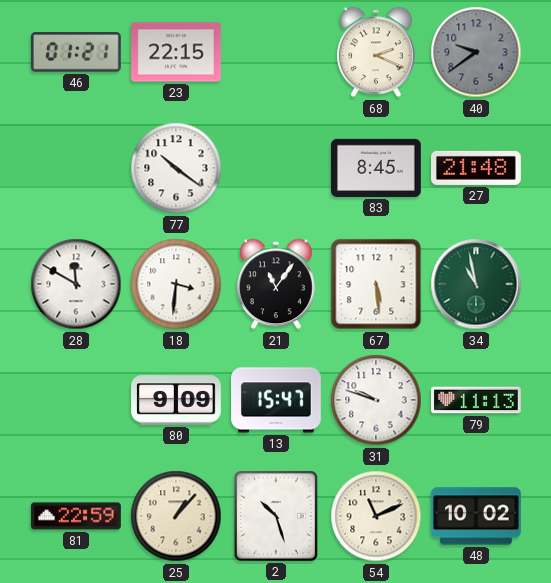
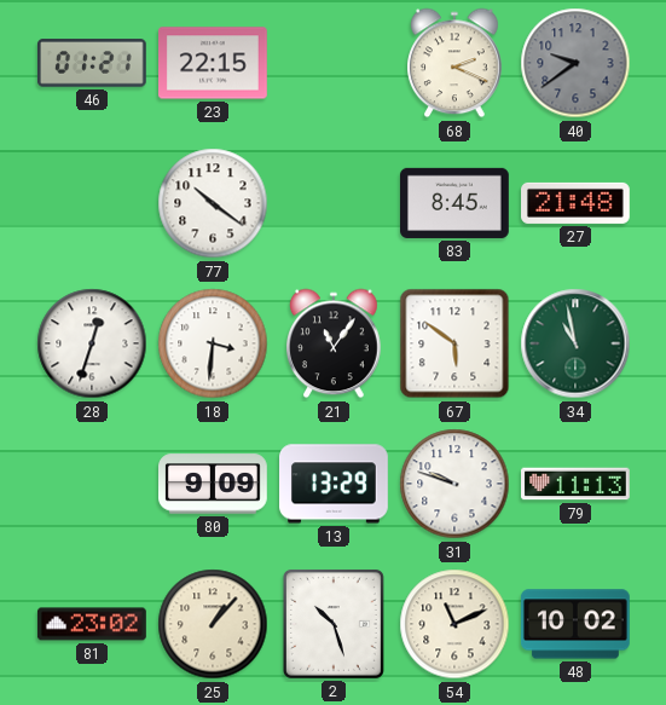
28: 11:50 -> 12:33
67: 5:29 -> 5:51
13: 15:47 -> 13:29
81: 22:59 -> 23:02
